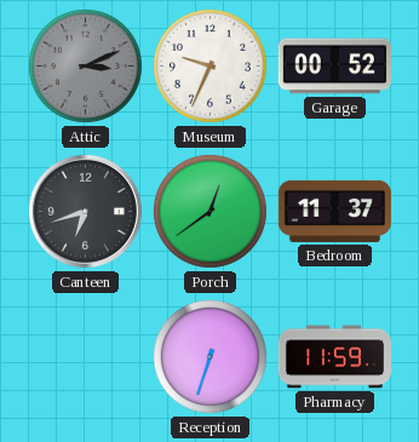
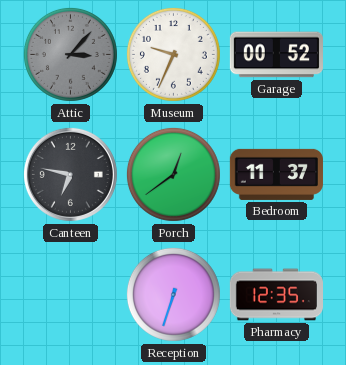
Attic: 3:11 -> 3:07
Canteen: 6:42 -> 6:47
Pharmacy: 11:59 -> 12:35
